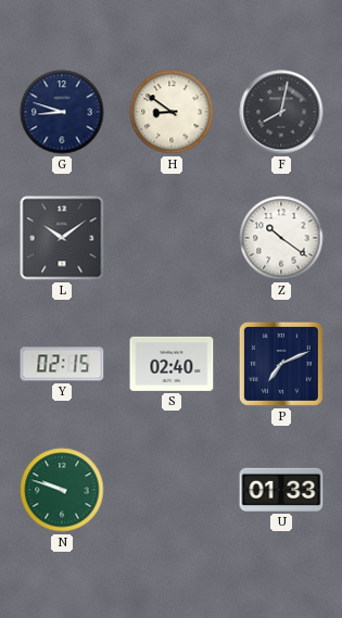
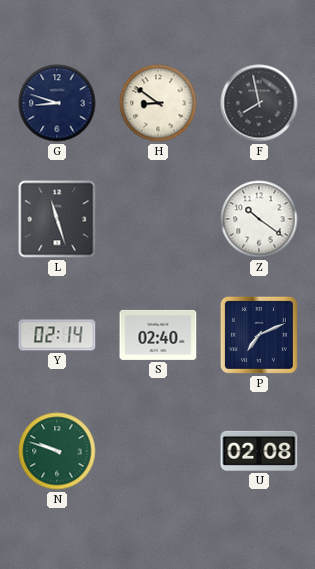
F: 8:02 -> 7:58
L: 10:09 -> 11:27
Y: 02:15 -> 02:14
U: 01:33 -> 02:08
